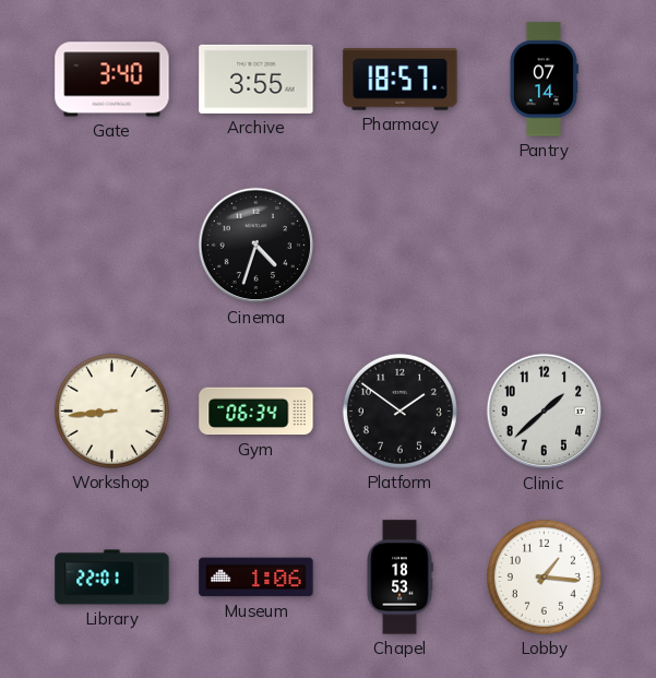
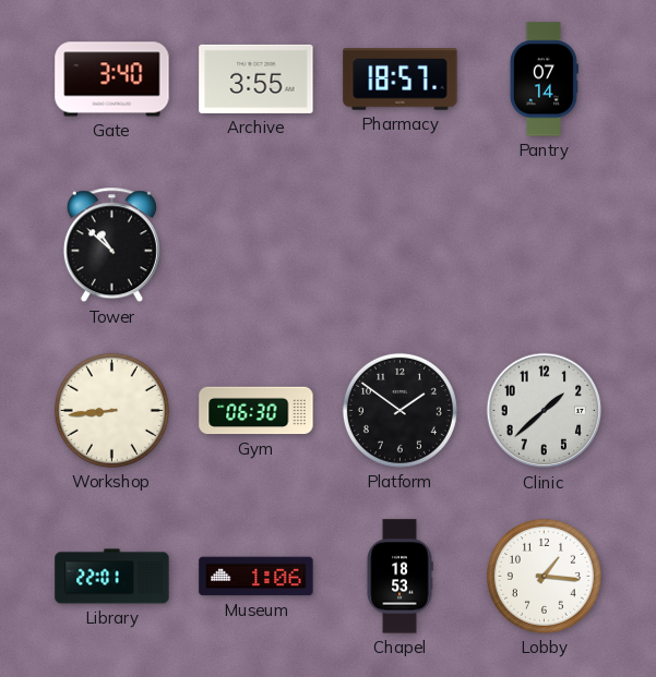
Tower: none -> 10:52
Cinema: 4:33 -> none
Gym: 06:34 -> 06:30
